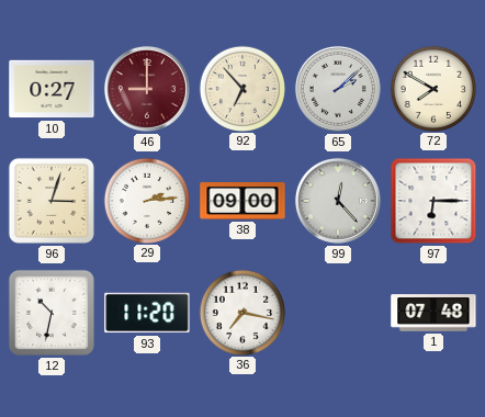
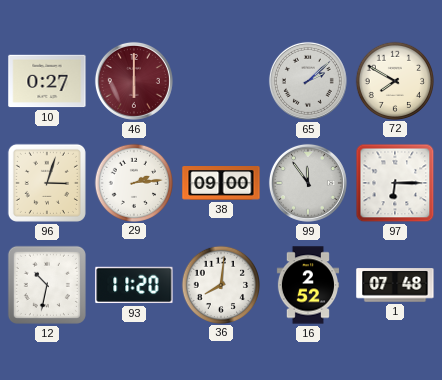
46: 9:00 -> 6:00
92: 6:53 -> none
99: 12:23 -> 11:54
36: 7:17 -> 8:01
16: none -> 2:52
